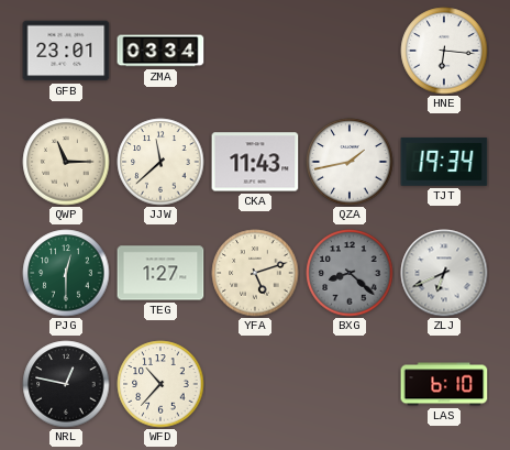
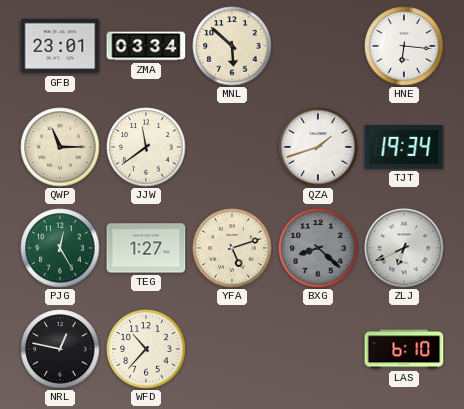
MNL: none -> 5:52
JJW: 11:38 -> 11:39
CKA: 11:43 -> none
QZA: 1:43 -> 1:42
PJG: 12:30 -> 12:25
